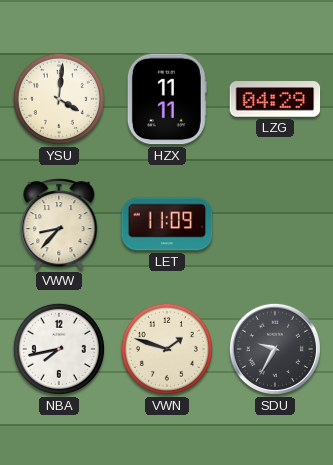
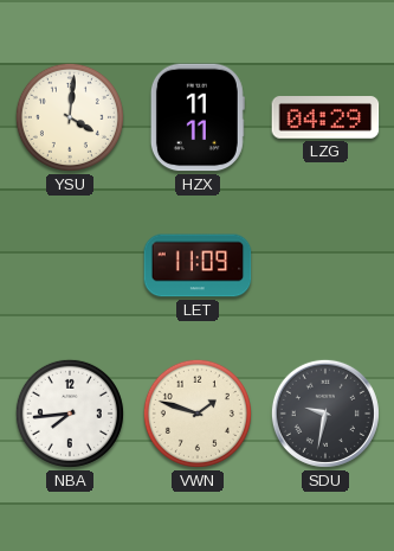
VWW: 8:37 -> none
NBA: 7:43 -> 7:44
SDU: 9:35 -> 9:32
